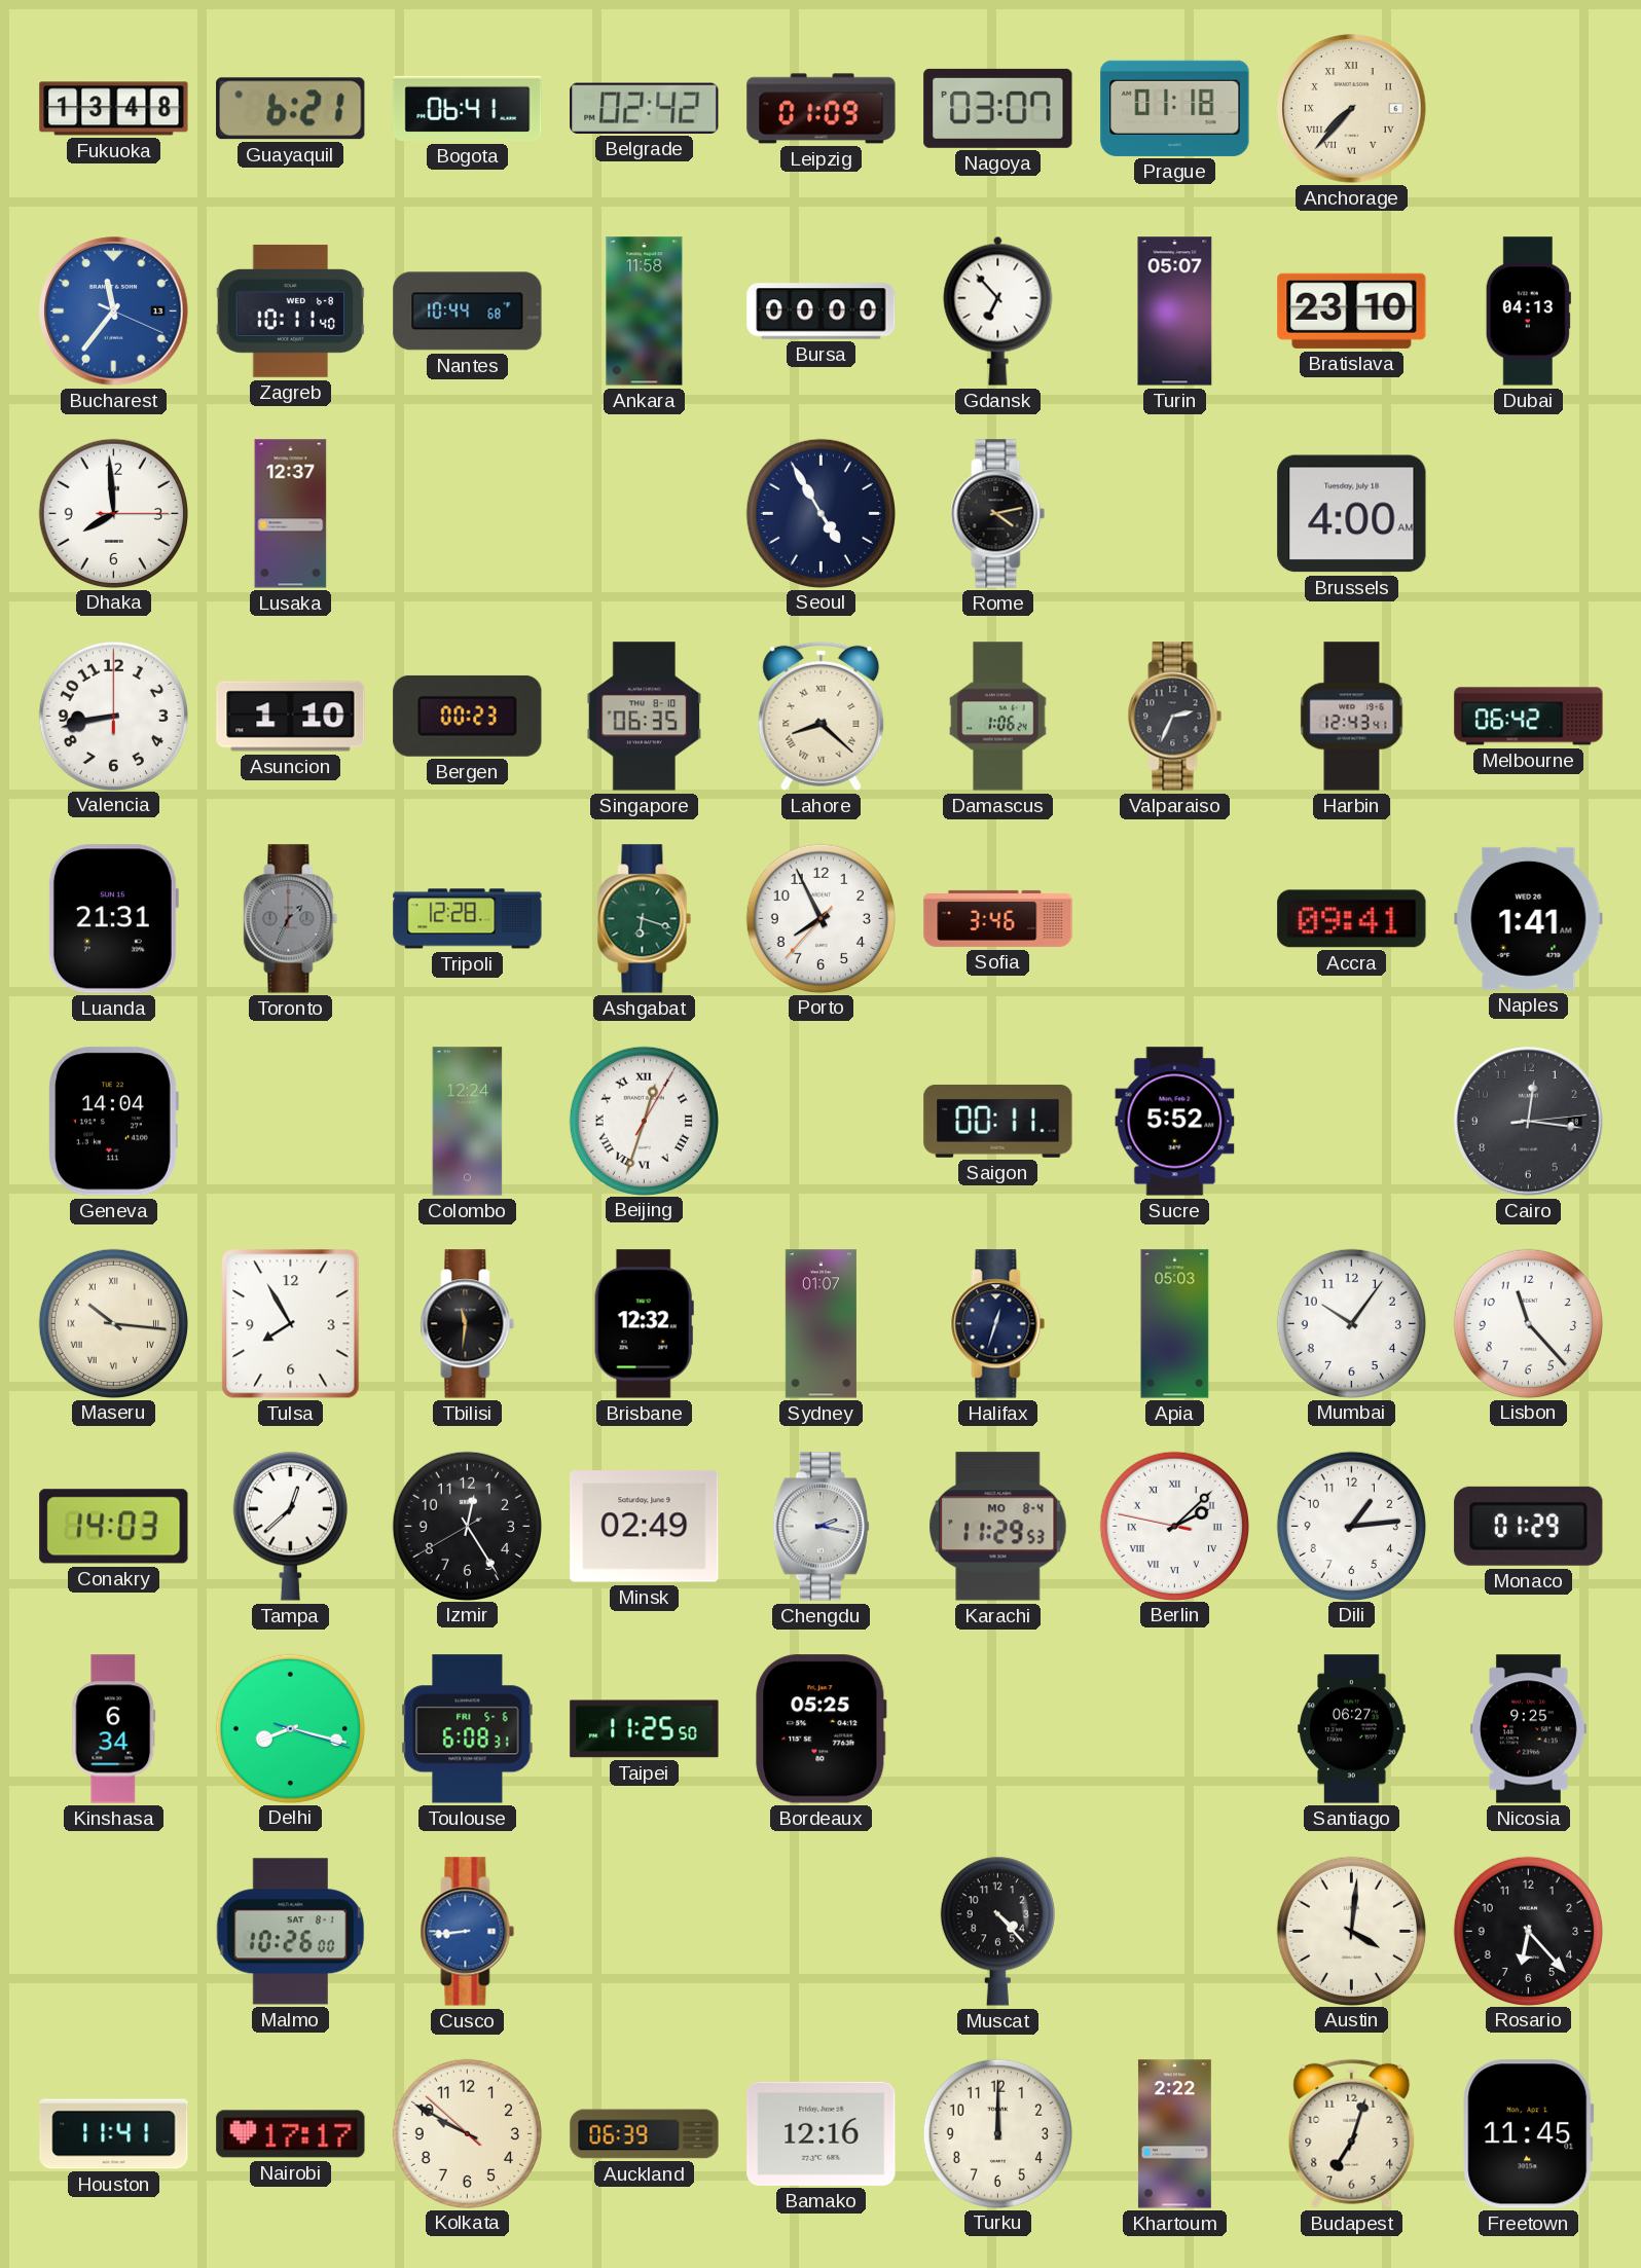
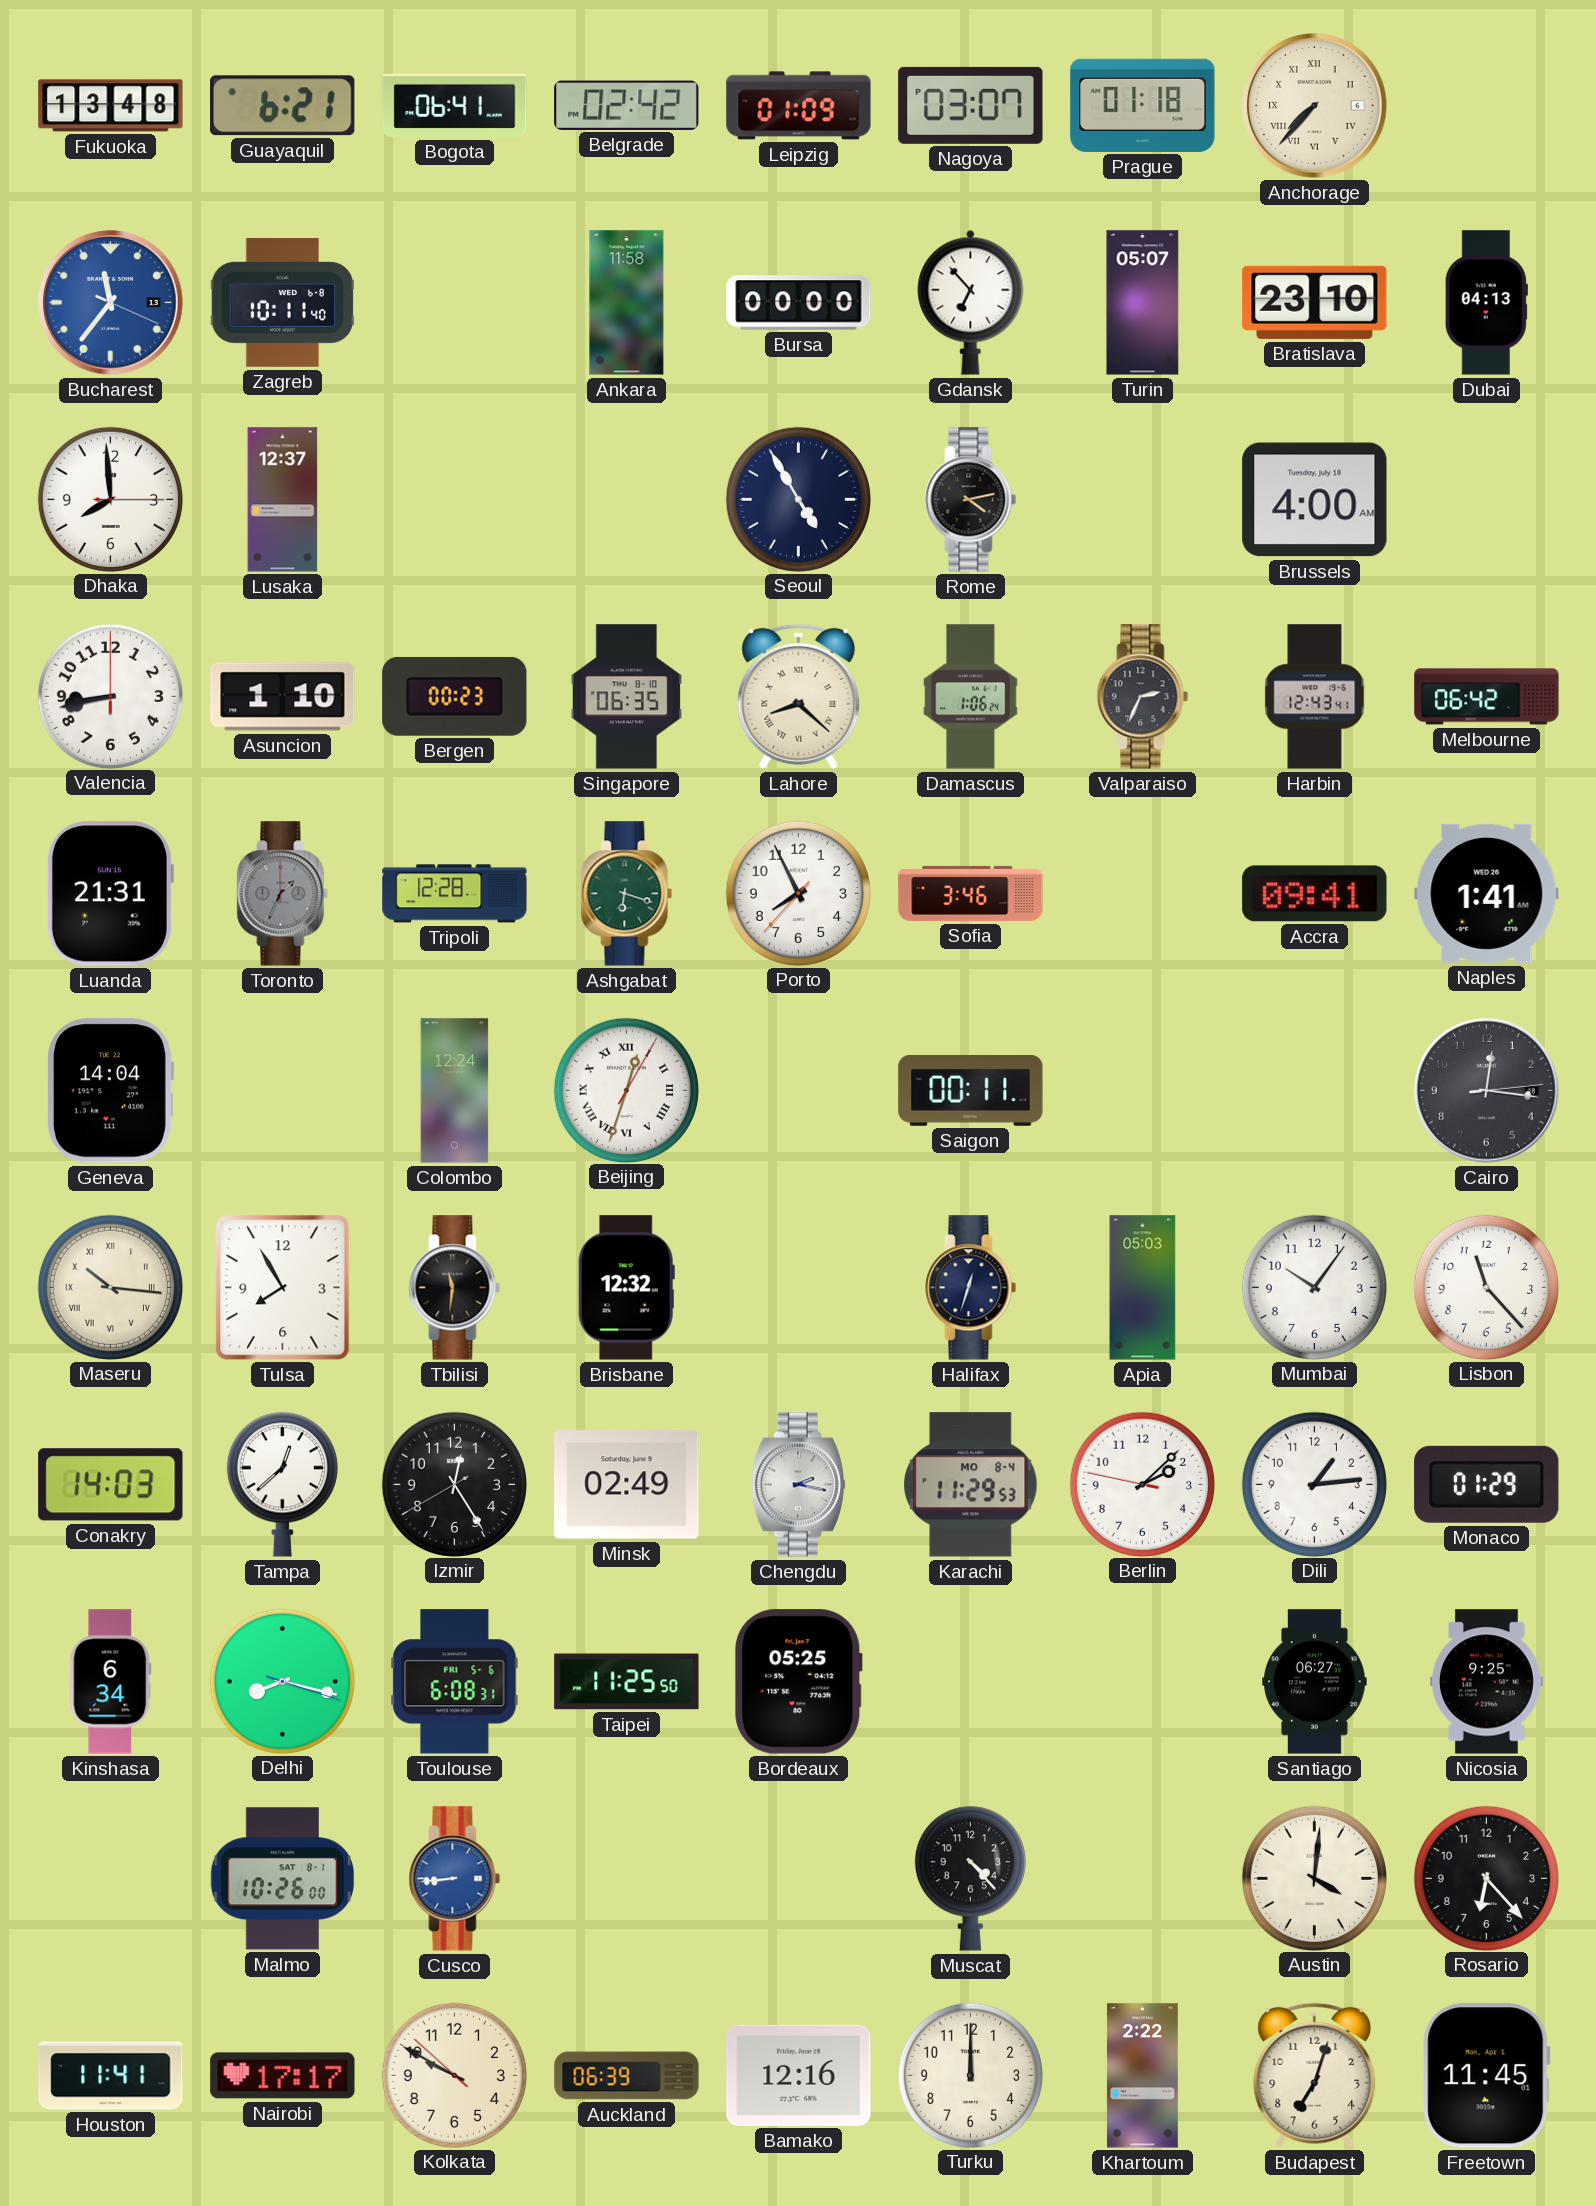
Nantes: 10:44 -> none
Sucre: 5:52 -> none
Sydney: 01:07 -> none
Berlin numerals: Roman -> Arabic
